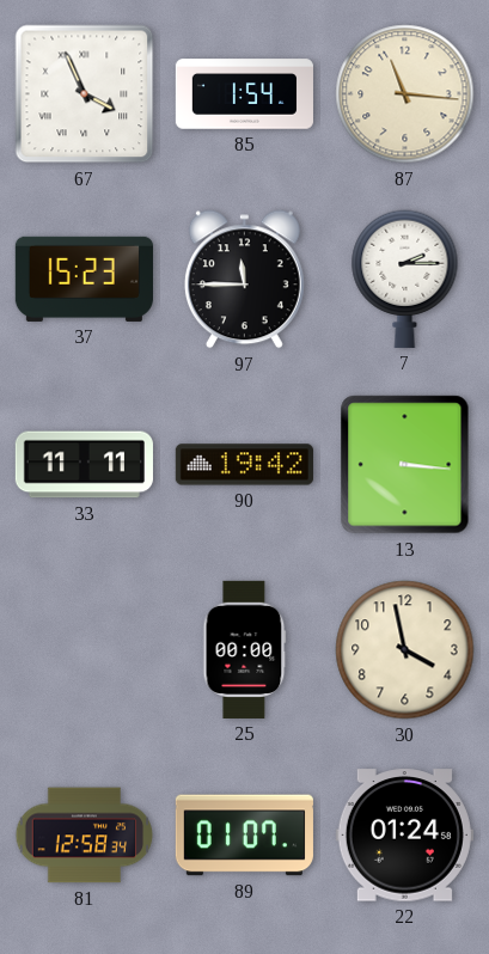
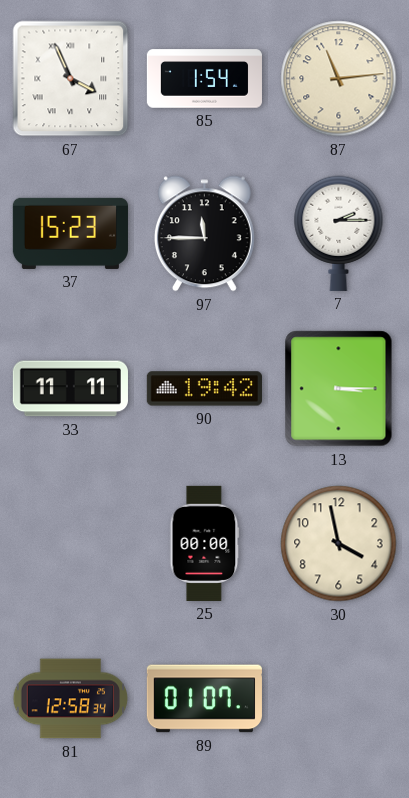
87: 11:16 -> 11:14
13: 3:16 -> 3:15
22: 01:24 -> none
